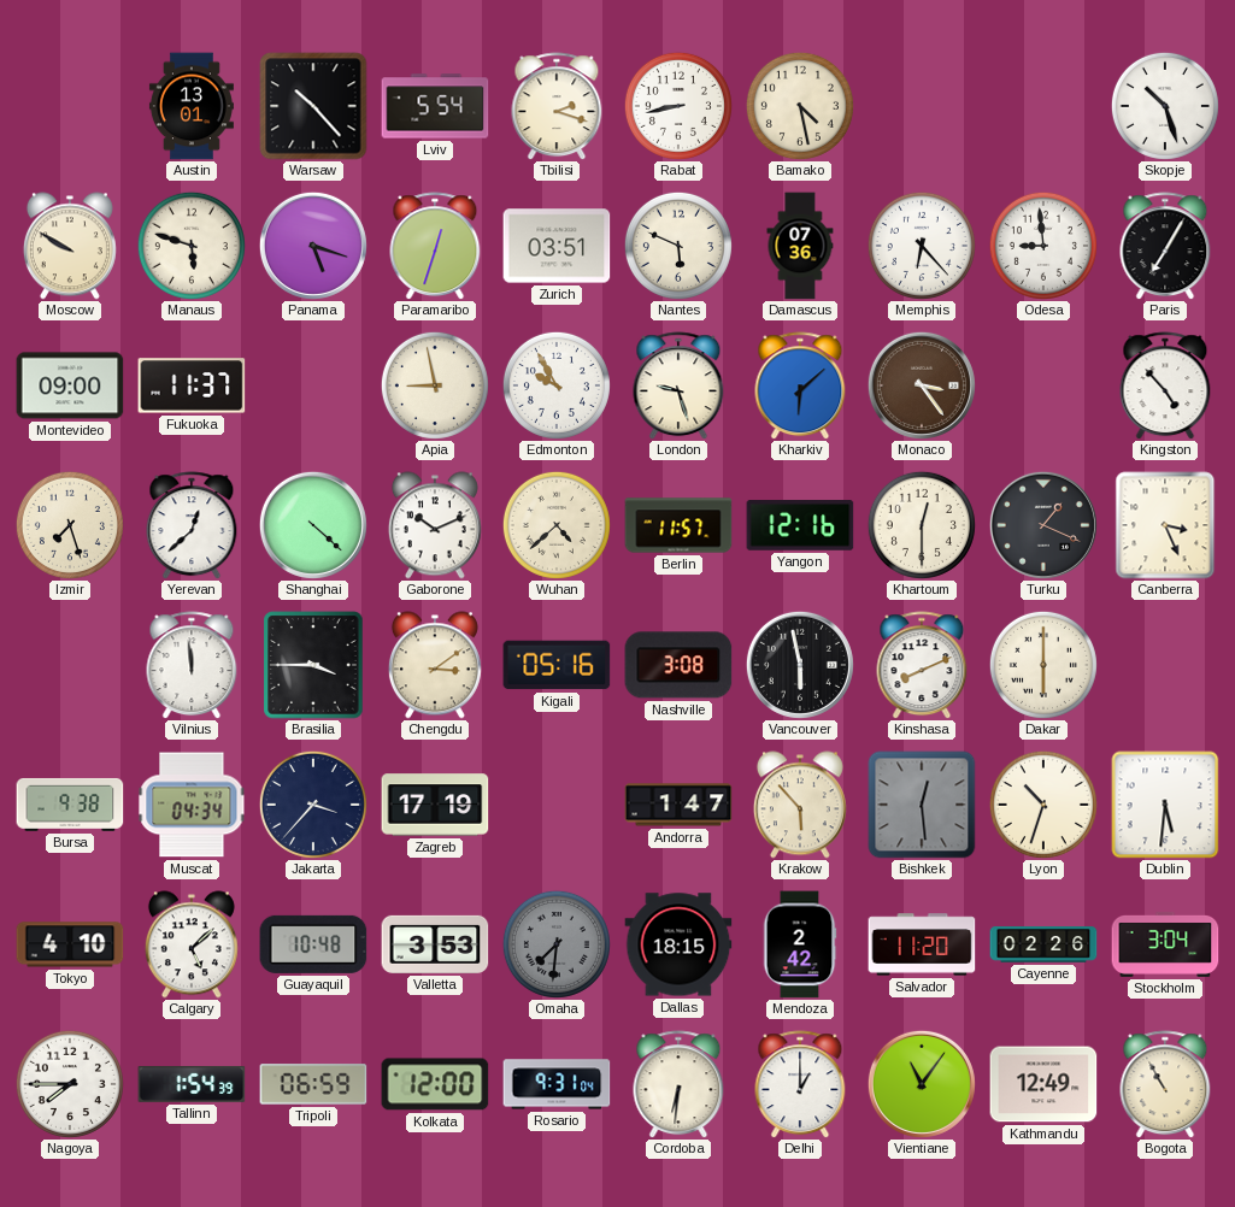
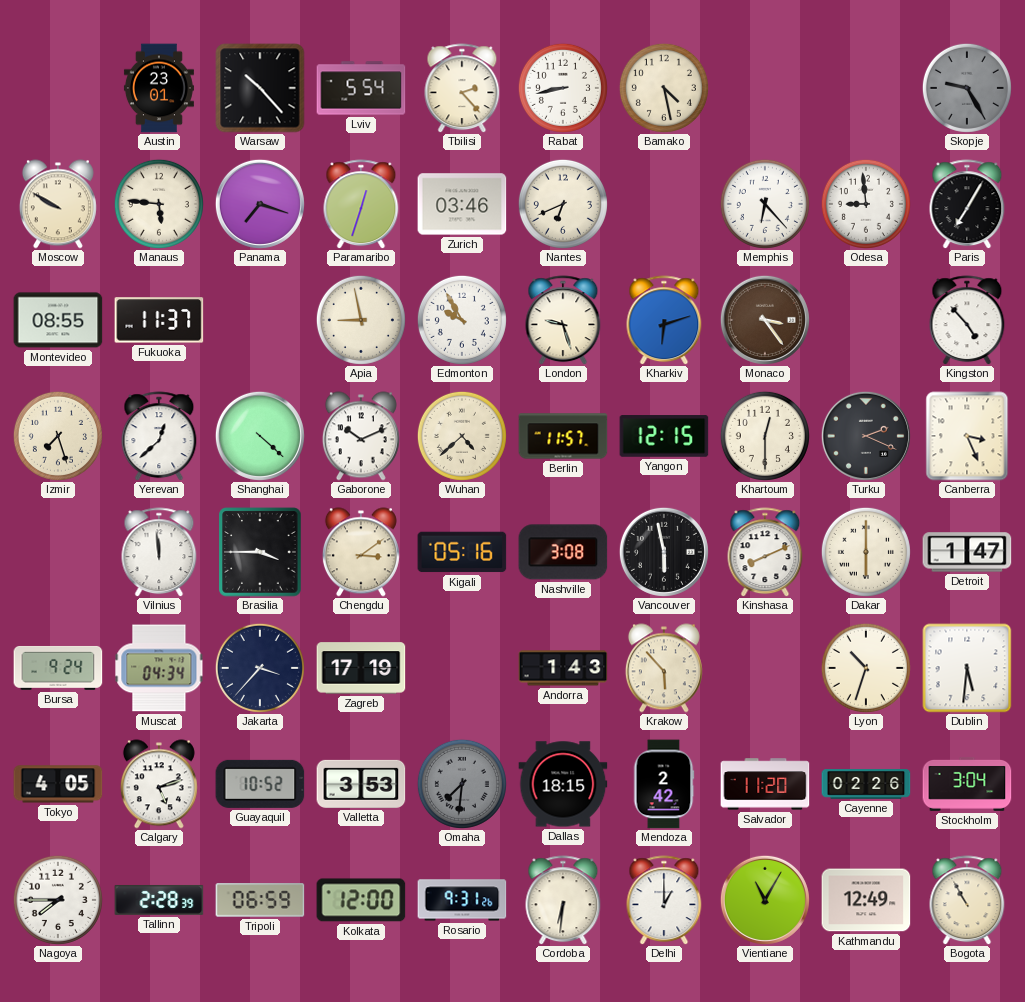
Austin: 13:01 -> 23:01
Tbilisi: 2:18 -> 2:23
Skopje: 10:27 -> 9:25
Skopje dial: white -> grey
Manaus: 5:48 -> 5:46
Panama: 5:18 -> 7:18
Zurich: 03:51 -> 03:46
Nantes: 5:49 -> 6:41
Damascus: 07:36 -> none
Montevideo: 09:00 -> 08:55
Kharkiv: 6:08 -> 6:12
Yangon: 12:16 -> 12:15
Turku: 1:19 -> 2:19
Detroit: none -> 1:47
Bursa: 9:38 -> 9:24
Andorra: 1:47 -> 1:43
Bishkek: 12:29 -> none
Tokyo: 4:10 -> 4:05
Calgary: 5:08 -> 5:12
Guayaquil: 10:48 -> 10:52
Tallinn: 1:54 -> 2:28
Rosario: 9:31:04 -> 9:31:26
Vientiane: 11:06 -> 11:05
